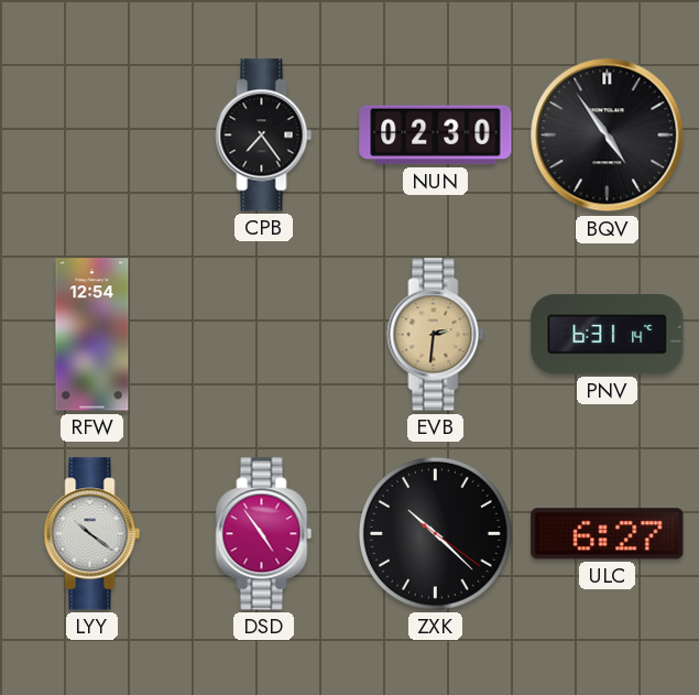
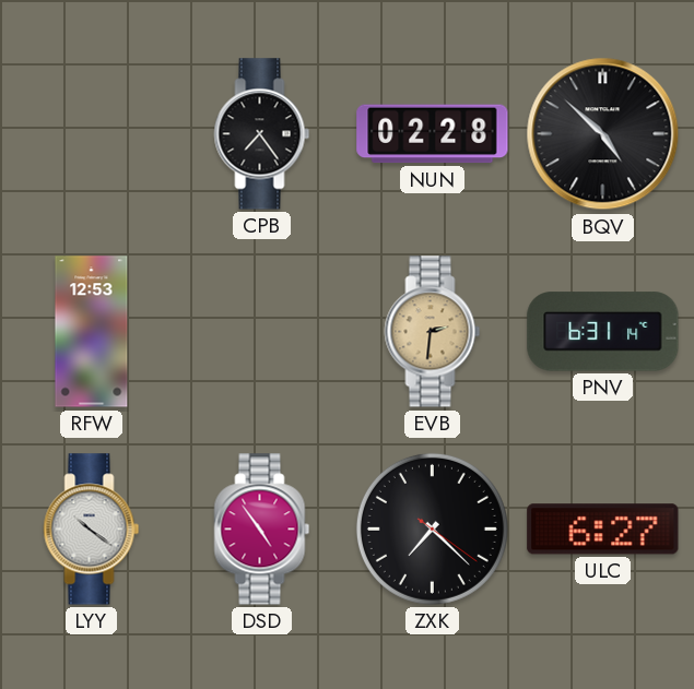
NUN: 02:30 -> 02:28
BQV: 4:54 -> 4:52
RFW: 12:54 -> 12:53
ZXK: 10:22 -> 7:22
